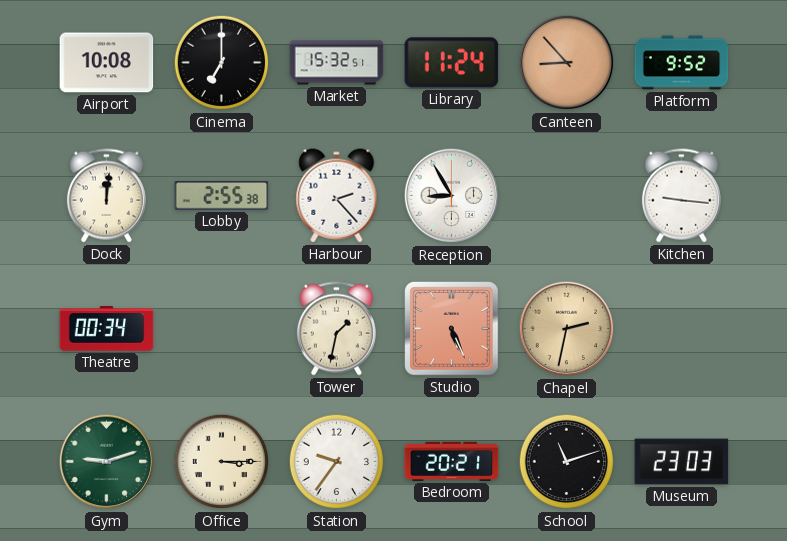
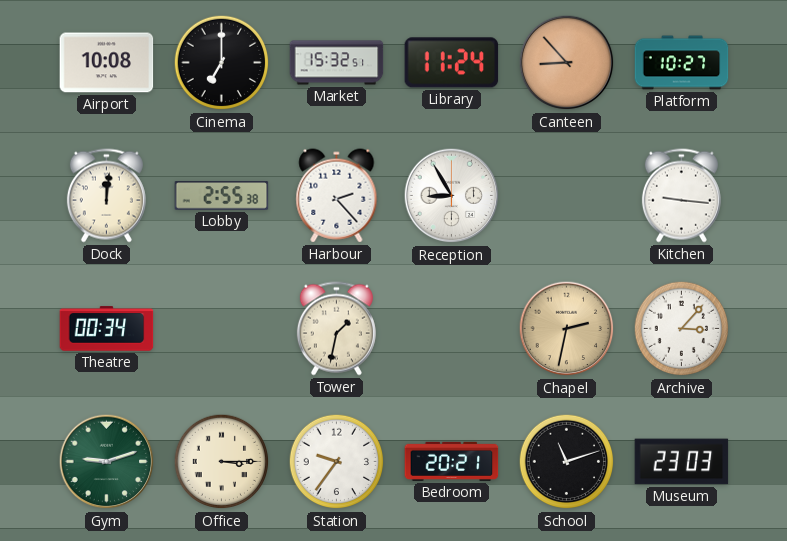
Platform: 9:52 -> 10:27
Studio: 5:26 -> none
Archive: none -> 3:07
